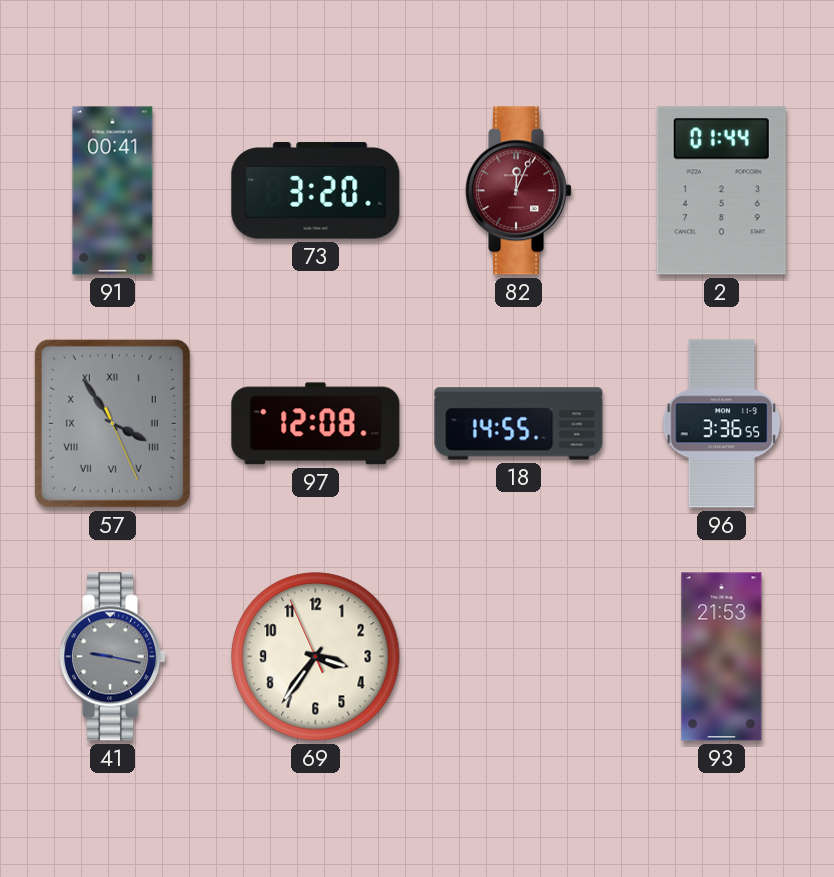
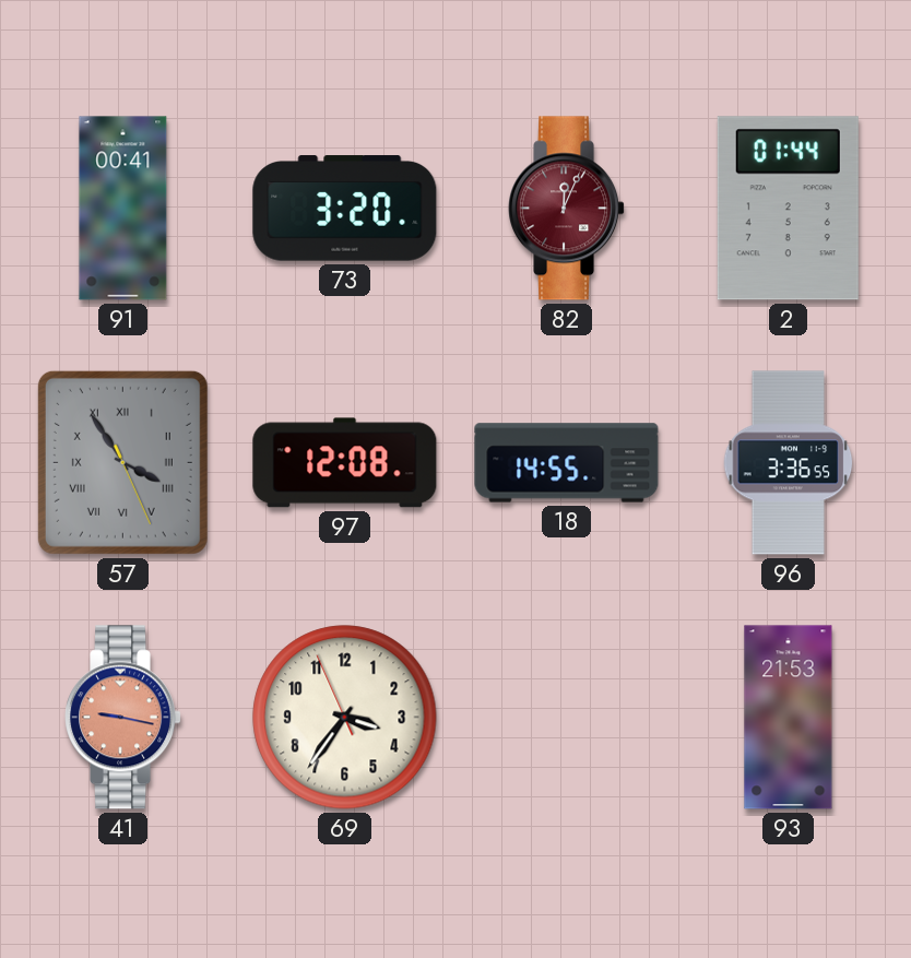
41 dial: grey -> salmon
